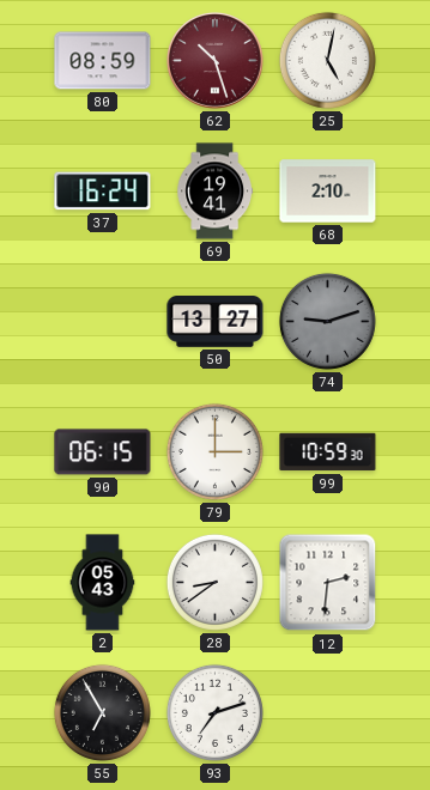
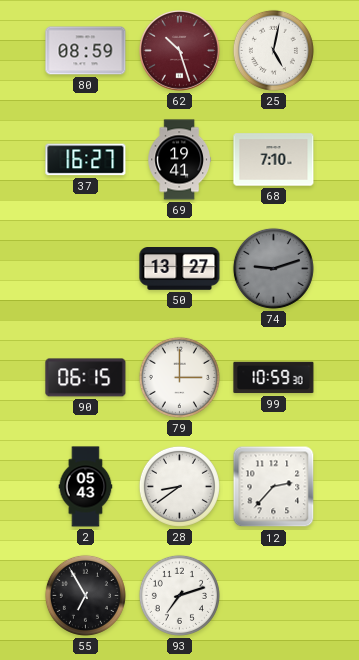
37: 16:24 -> 16:27
68: 2:10 -> 7:10
12: 2:31 -> 2:37
